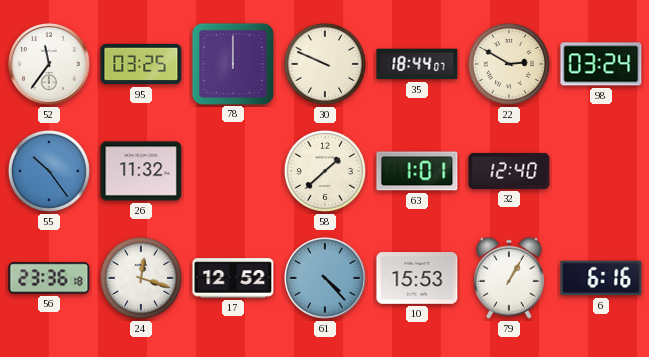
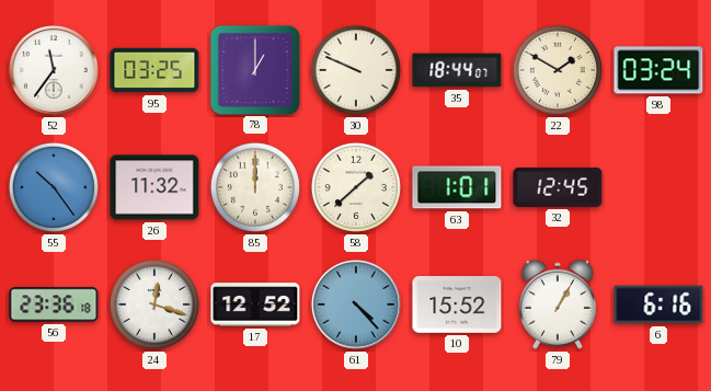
78: 12:00 -> 1:00
22: 2:50 -> 1:50
85: none -> 12:00
32: 12:40 -> 12:45
10: 15:53 -> 15:52
